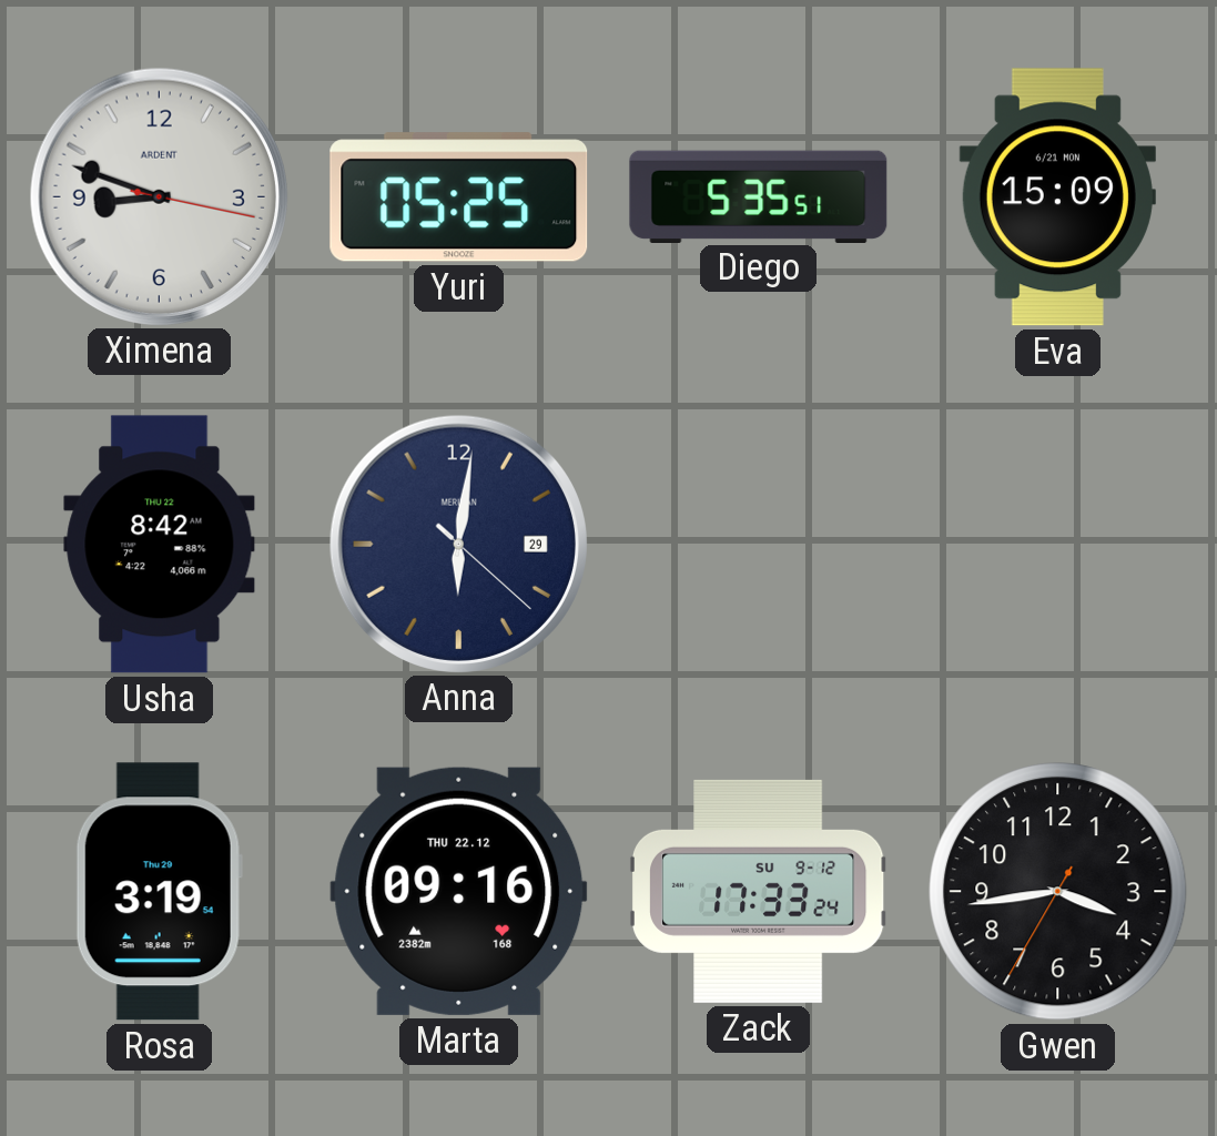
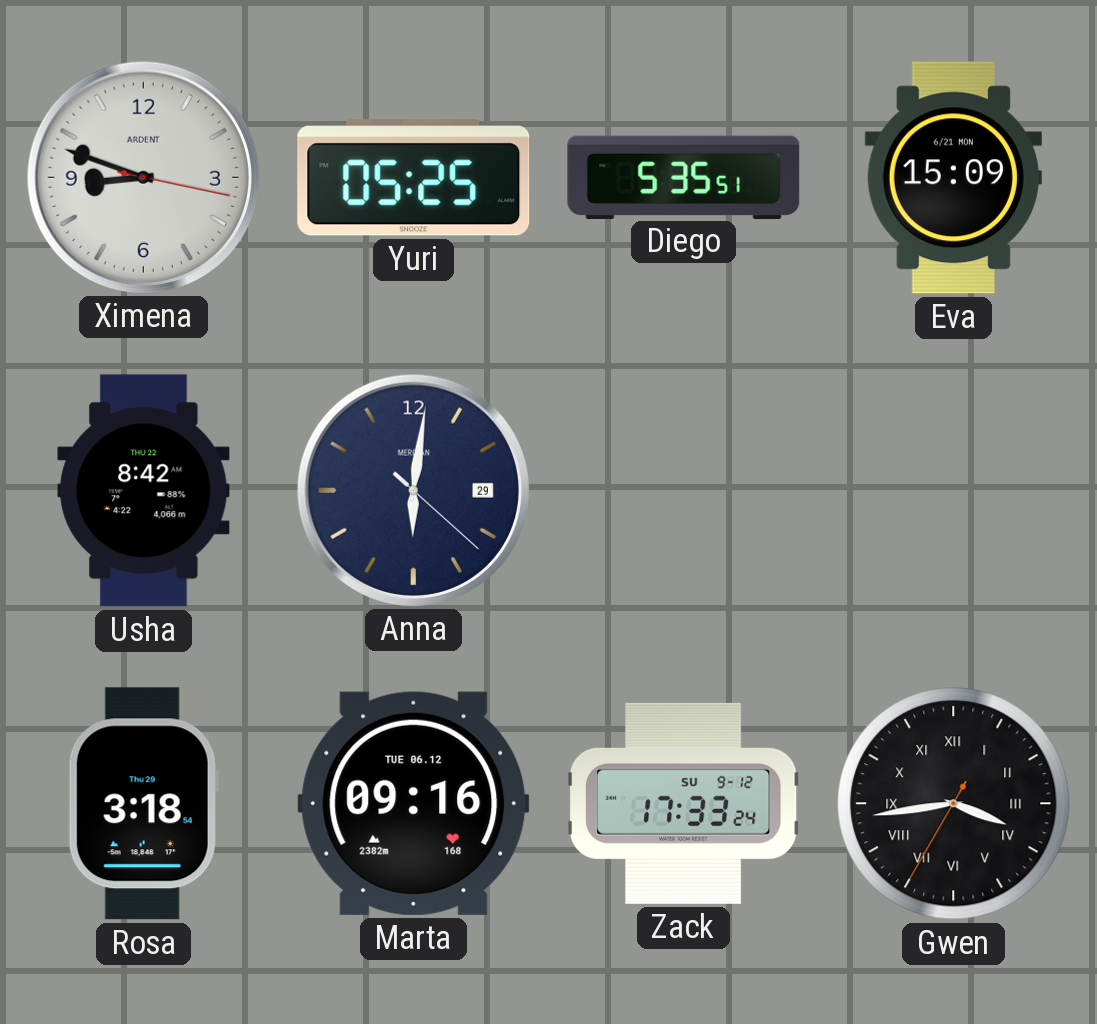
Rosa: 3:19 -> 3:18
Marta date: THU 22.12 -> TUE 06.12
Gwen numerals: Arabic -> Roman
